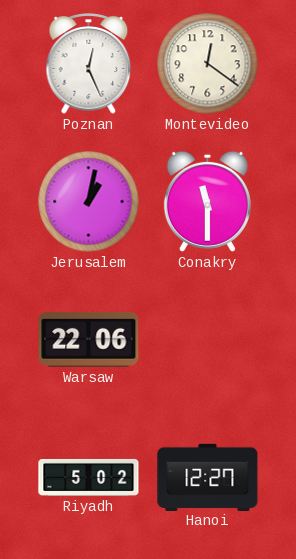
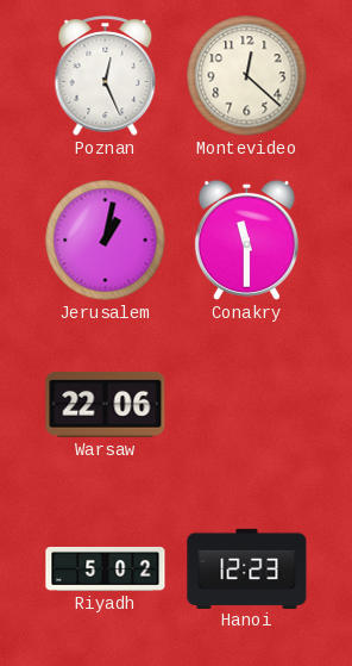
Montevideo: 12:21 -> 12:22
Hanoi: 12:27 -> 12:23
